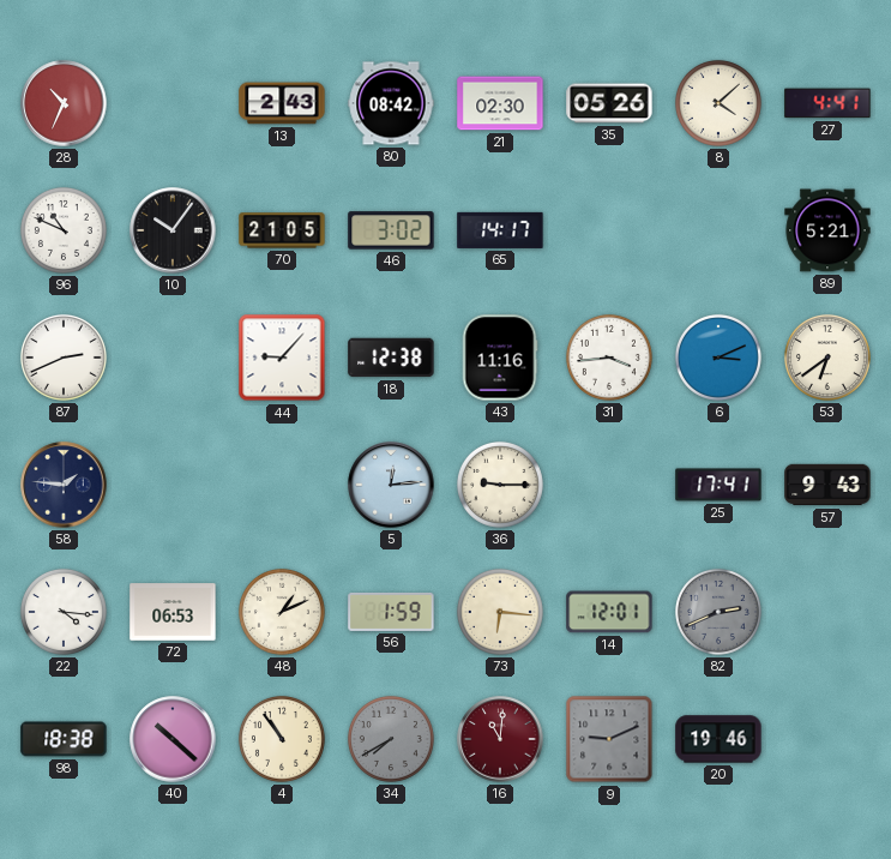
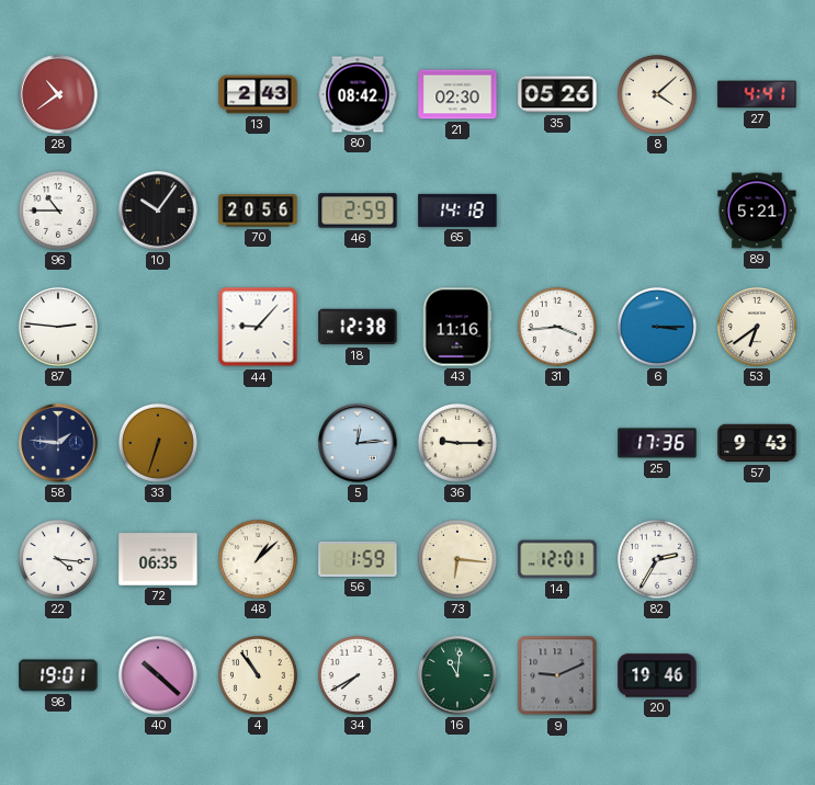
28: 10:34 -> 10:39
96: 10:49 -> 10:45
70: 21:05 -> 20:56
46: 3:02 -> 2:59
65: 14:17 -> 14:18
87: 2:41 -> 2:46
6: 3:11 -> 3:15
33: none -> 6:33
25: 17:41 -> 17:36
72: 06:53 -> 06:35
48: 1:11 -> 1:08
82: 2:41 -> 2:35
82 dial: grey -> white
98: 18:38 -> 19:01
34 dial: grey -> white
16 dial: burgundy -> green
